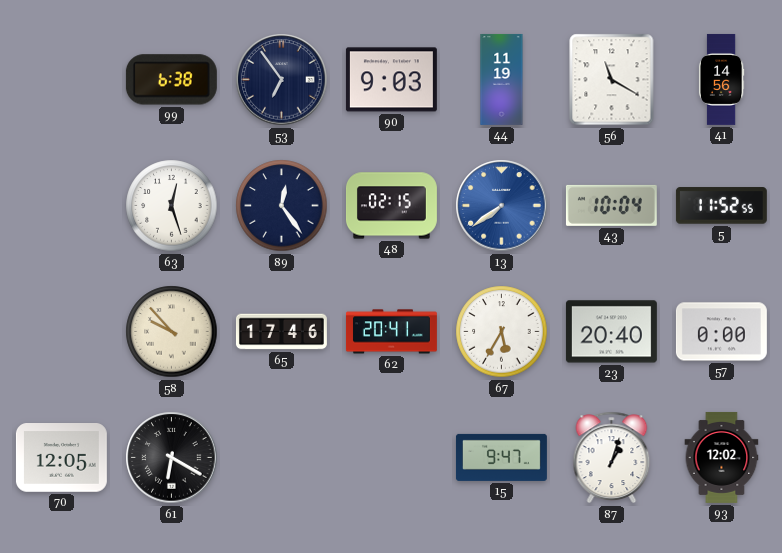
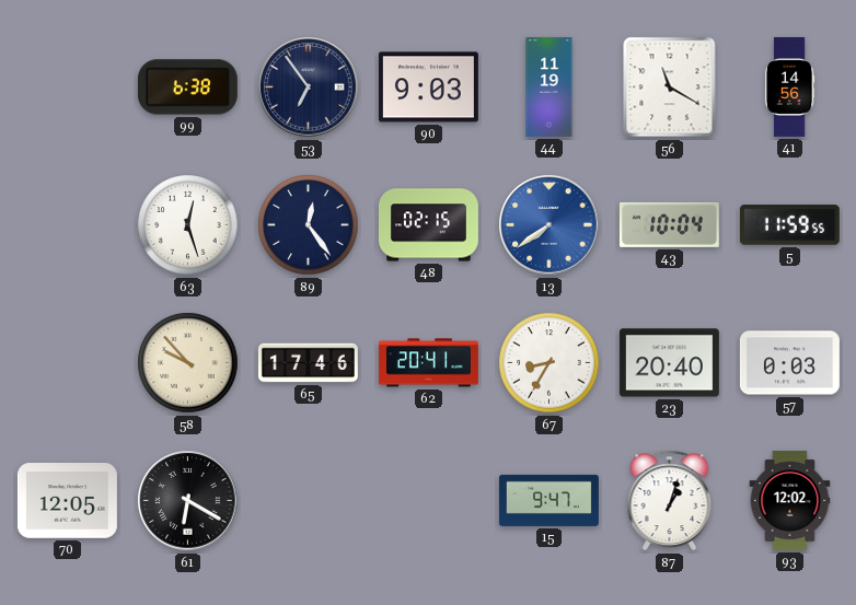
5: 11:52 -> 11:59
67: 5:35 -> 8:35
57: 0:00 -> 0:03
